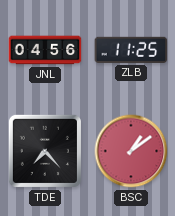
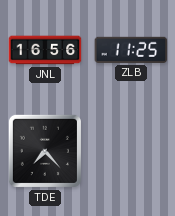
JNL: 04:56 -> 16:56
BSC: 1:09 -> none
